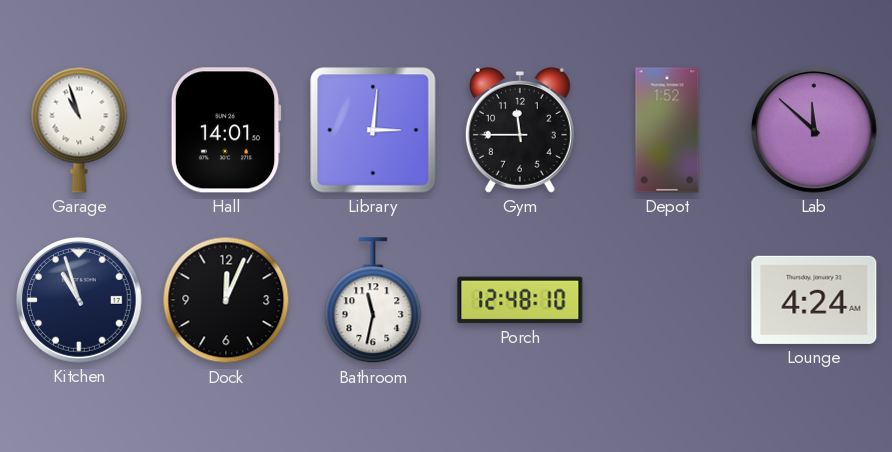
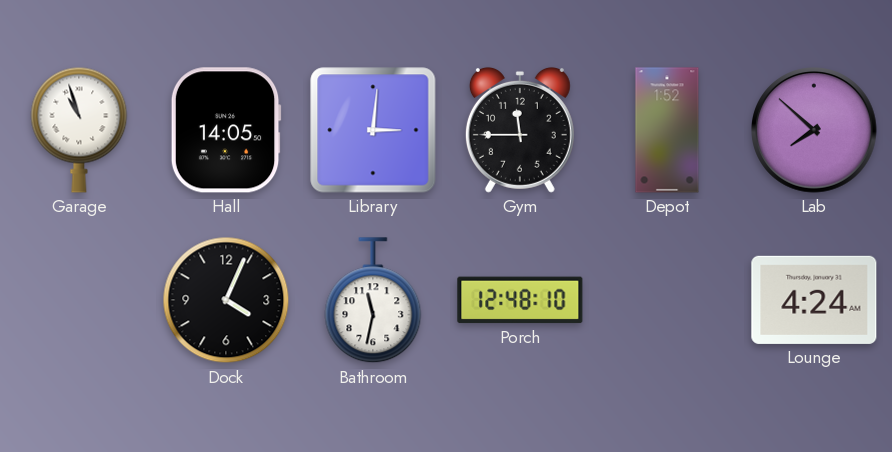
Hall: 14:01 -> 14:05
Lab: 11:52 -> 7:52
Kitchen: 10:57 -> none
Dock: 12:04 -> 4:04
